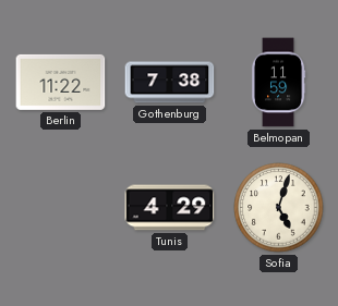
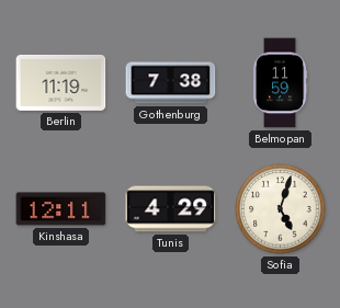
Berlin: 11:22 -> 11:19
Kinshasa: none -> 12:11
